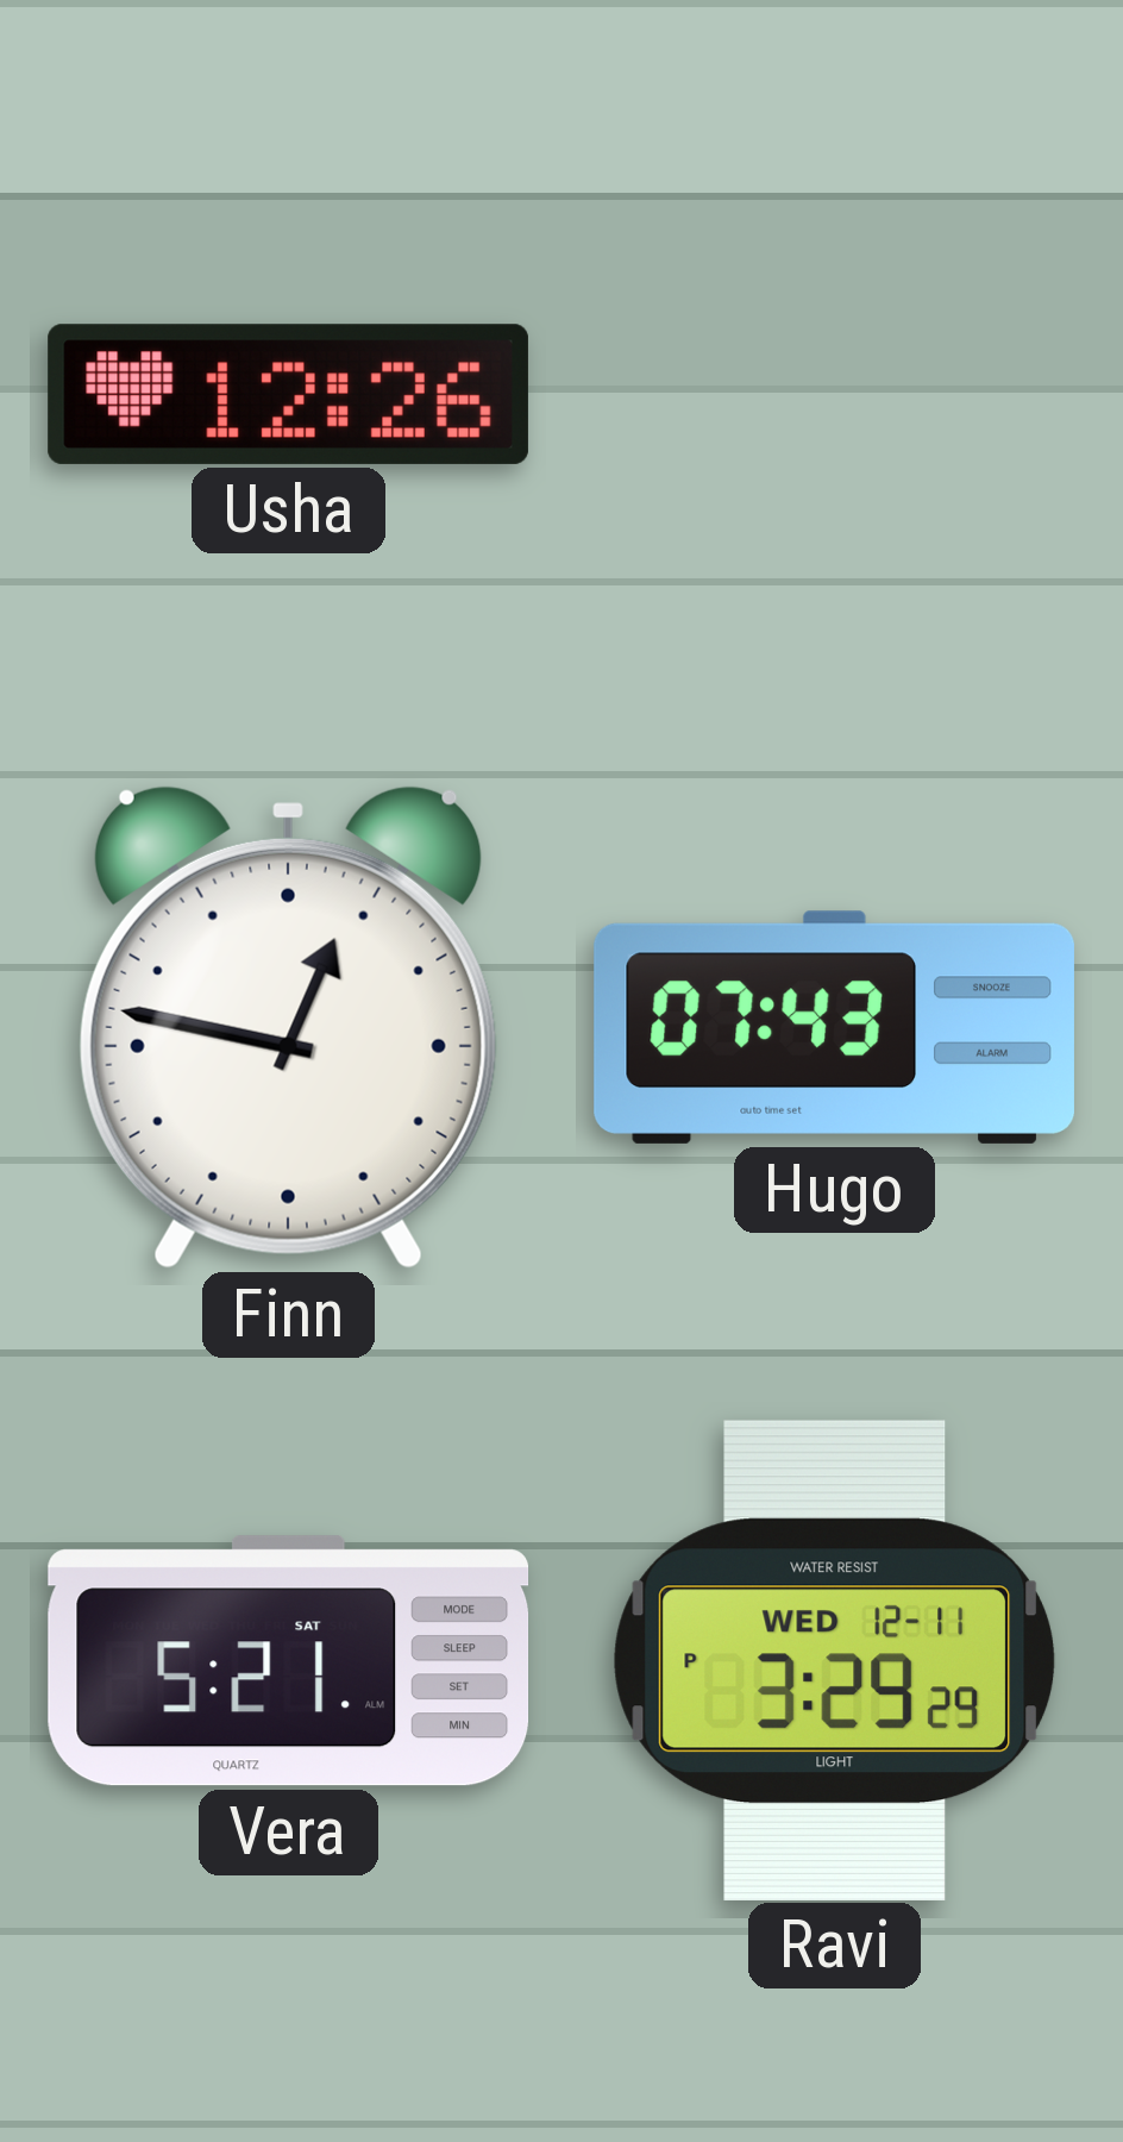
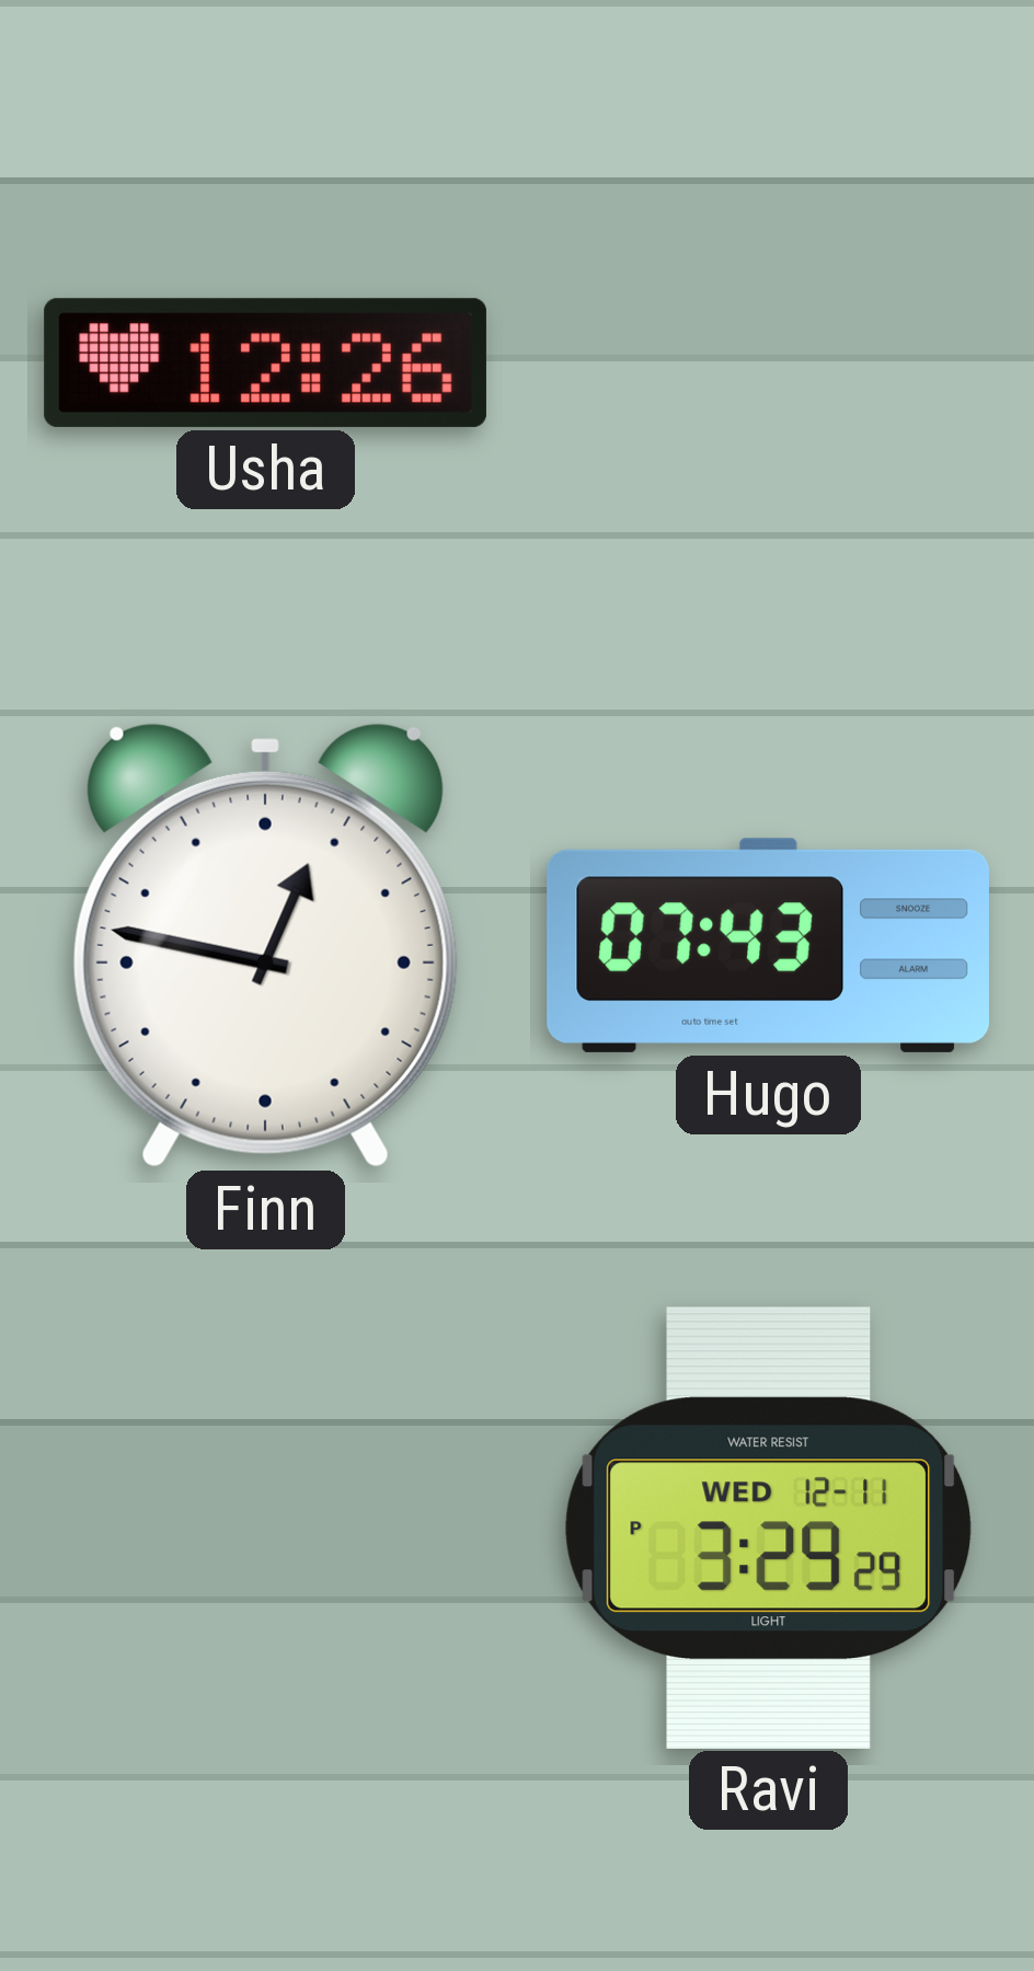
Vera: 5:21 -> none
